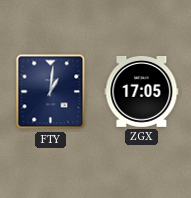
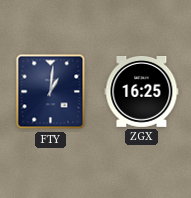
ZGX: 17:05 -> 16:25
